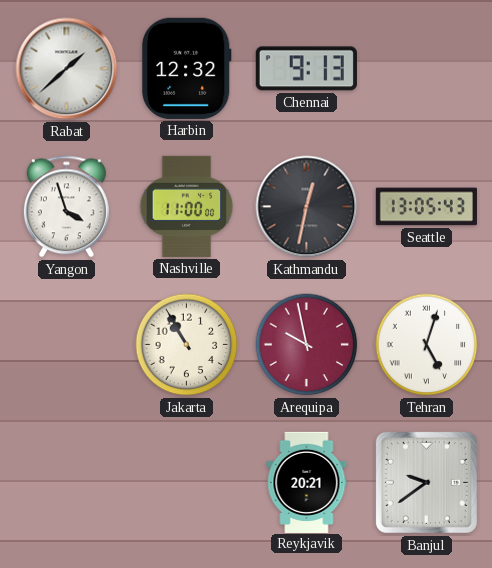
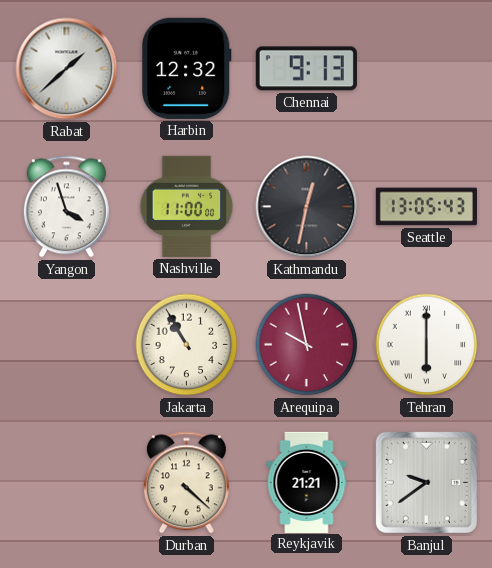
Tehran: 5:03 -> 6:00
Durban: none -> 4:22
Reykjavik: 20:21 -> 21:21
